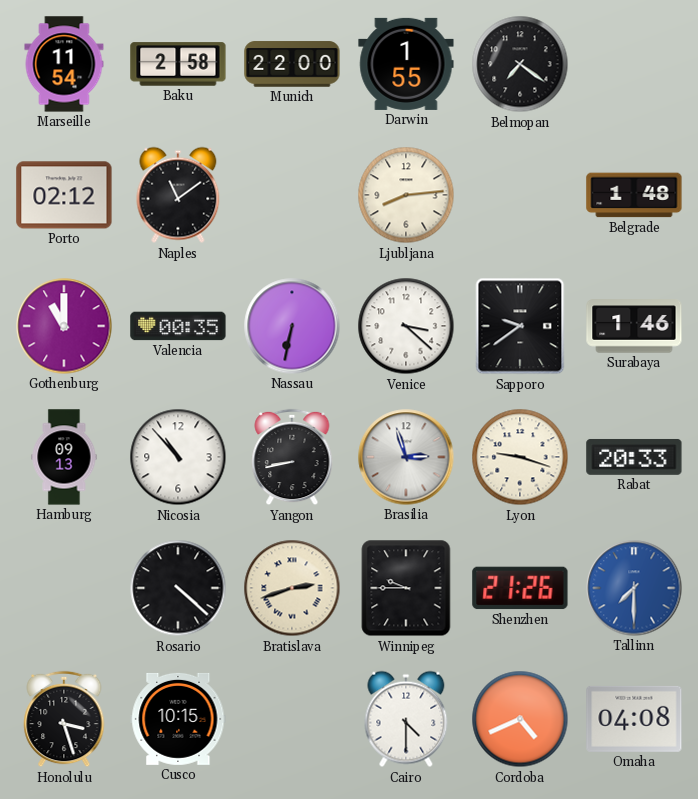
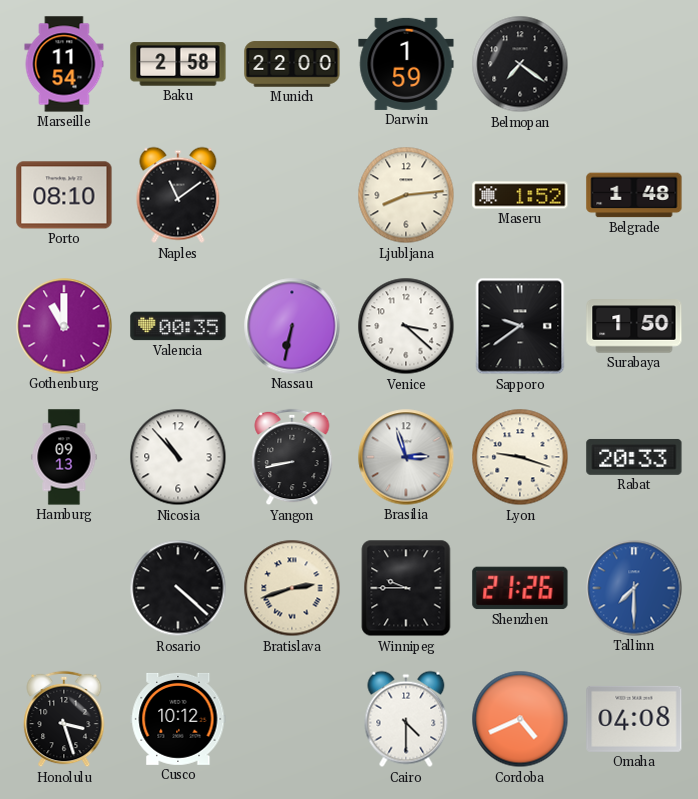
Darwin: 1:55 -> 1:59
Porto: 02:12 -> 08:10
Maseru: none -> 1:52
Surabaya: 1:46 -> 1:50
Cusco: 10:15 -> 10:12
